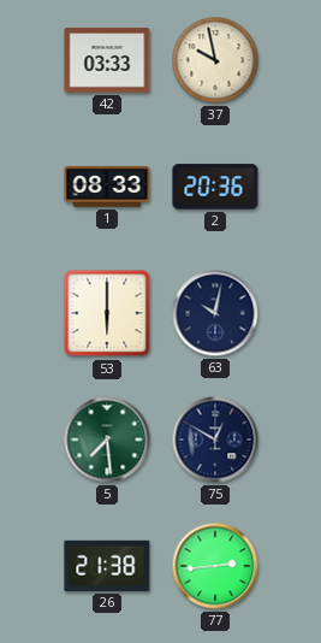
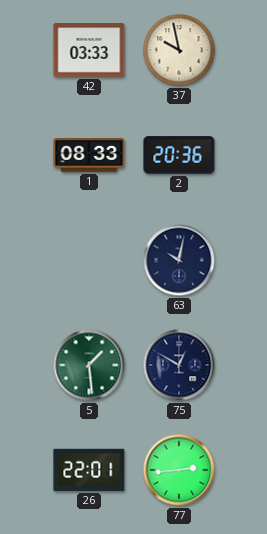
53: 6:00 -> none
5: 7:29 -> 1:29
26: 21:38 -> 22:01
